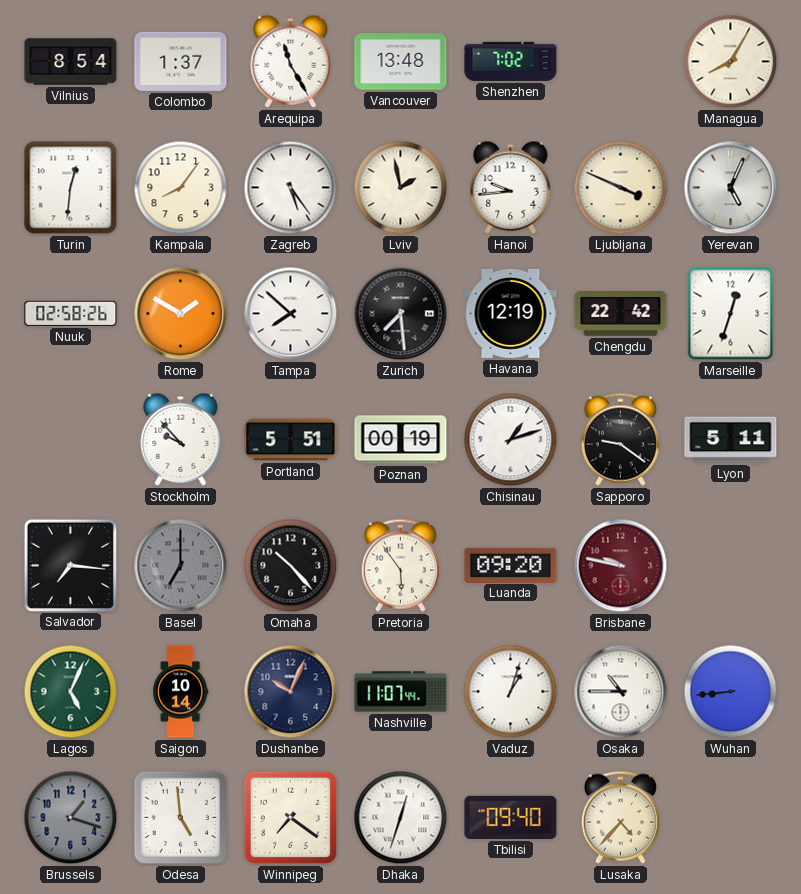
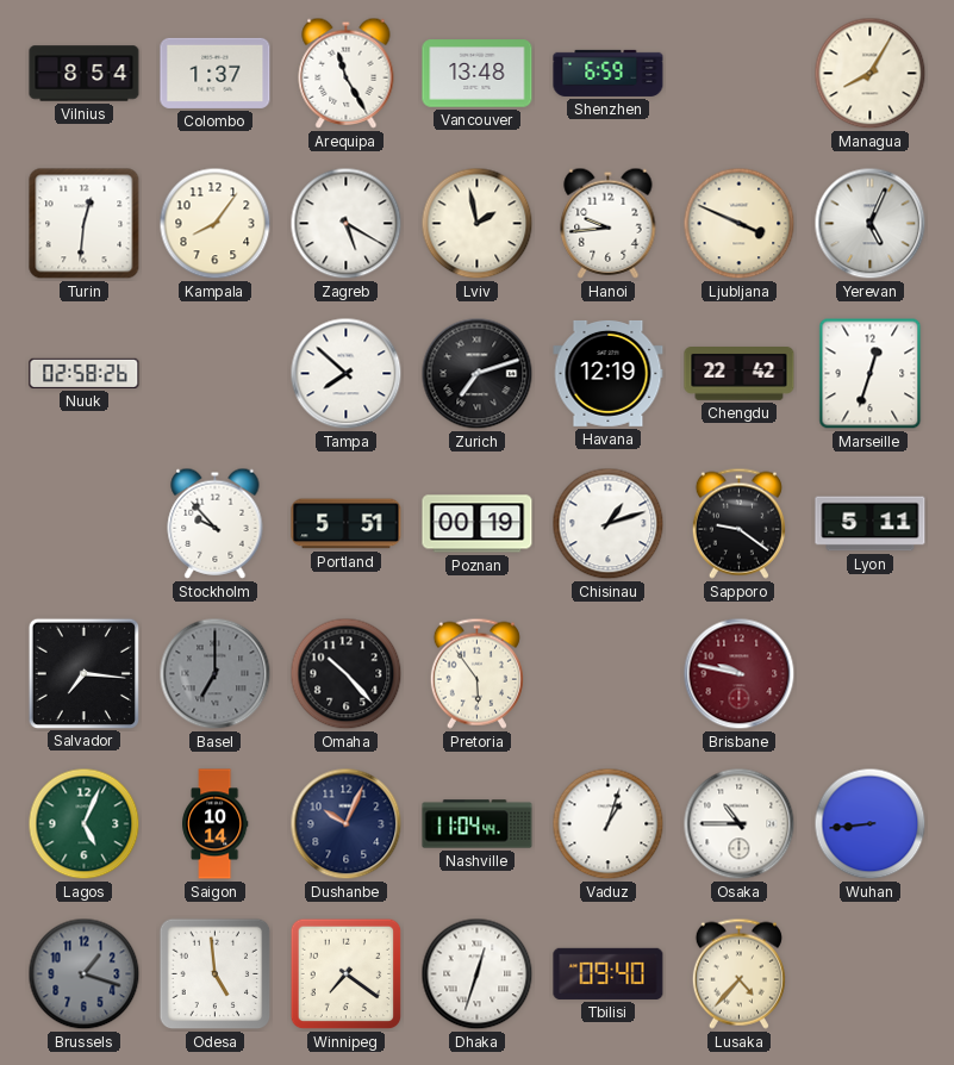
Shenzhen: 7:02 -> 6:59
Zagreb: 5:24 -> 5:20
Rome: 1:50 -> none
Zurich: 7:29 -> 7:12
Luanda: 09:20 -> none
Nashville: 11:07 -> 11:04
